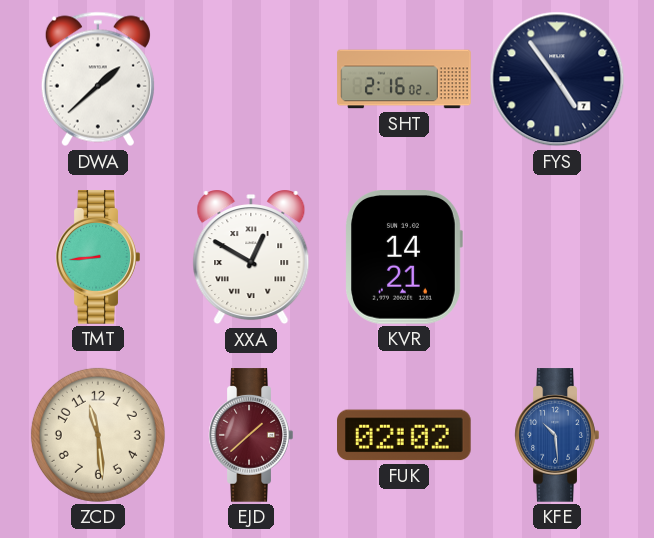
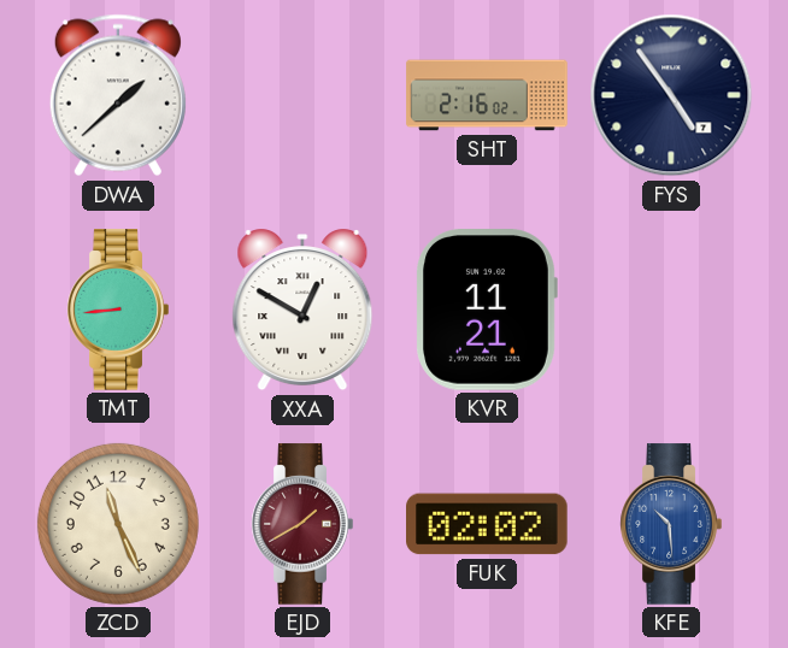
KVR: 14:21 -> 11:21
ZCD: 11:29 -> 11:26
EJD: 1:38 -> 1:40
